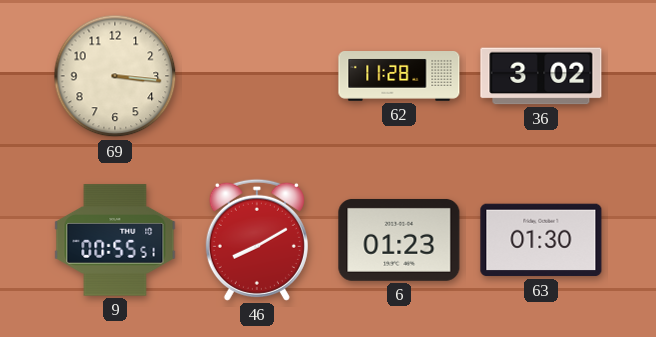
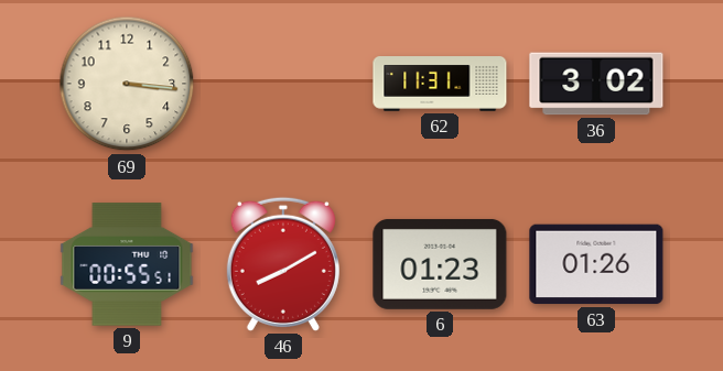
62: 11:28 -> 11:31
63: 01:30 -> 01:26
